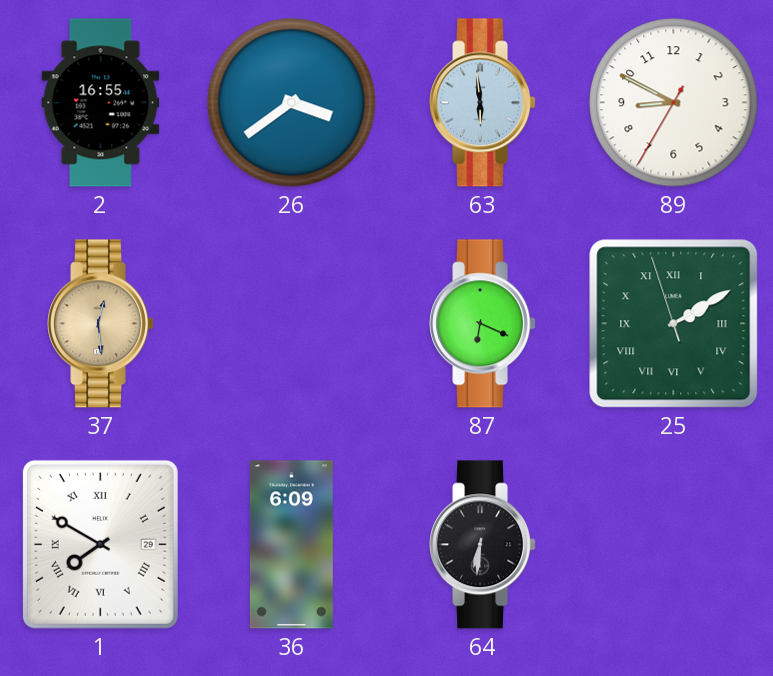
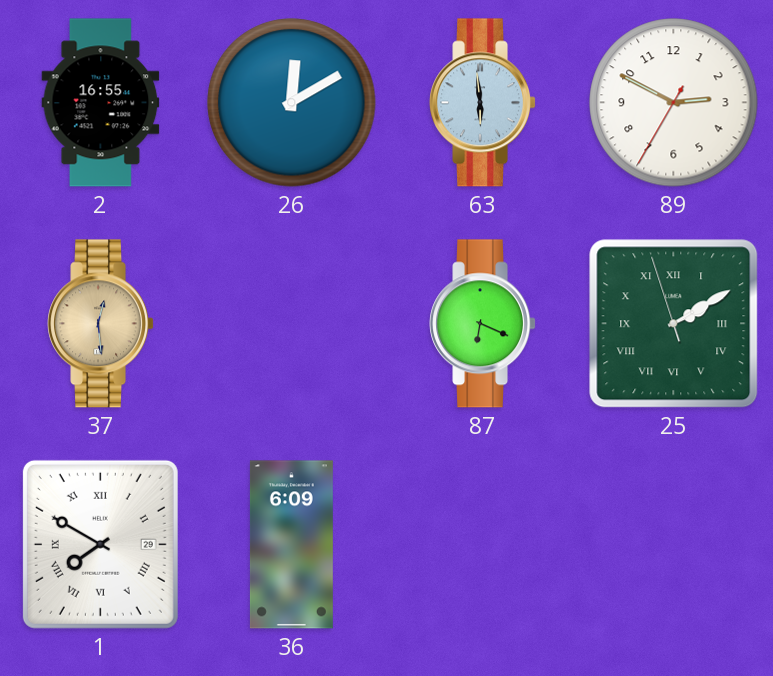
26: 3:39 -> 12:10
89: 8:49 -> 2:49
64: 6:31 -> none
